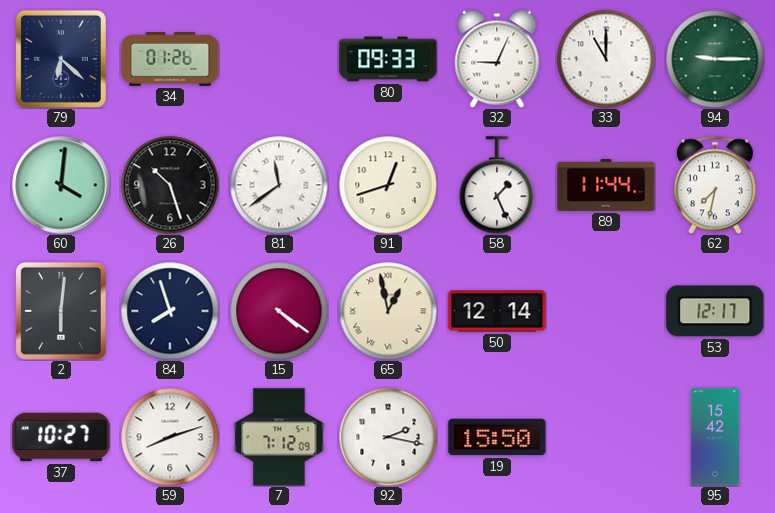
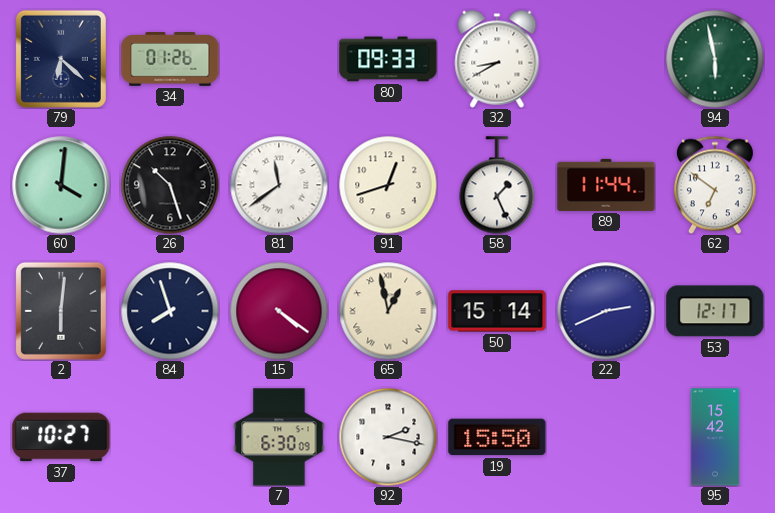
32: 9:04 -> 8:40
33: 11:00 -> none
94: 9:15 -> 5:58
62: 7:32 -> 6:51
50: 12:14 -> 15:14
22: none -> 2:41
59: 8:12 -> none
7: 7:12 -> 6:30
